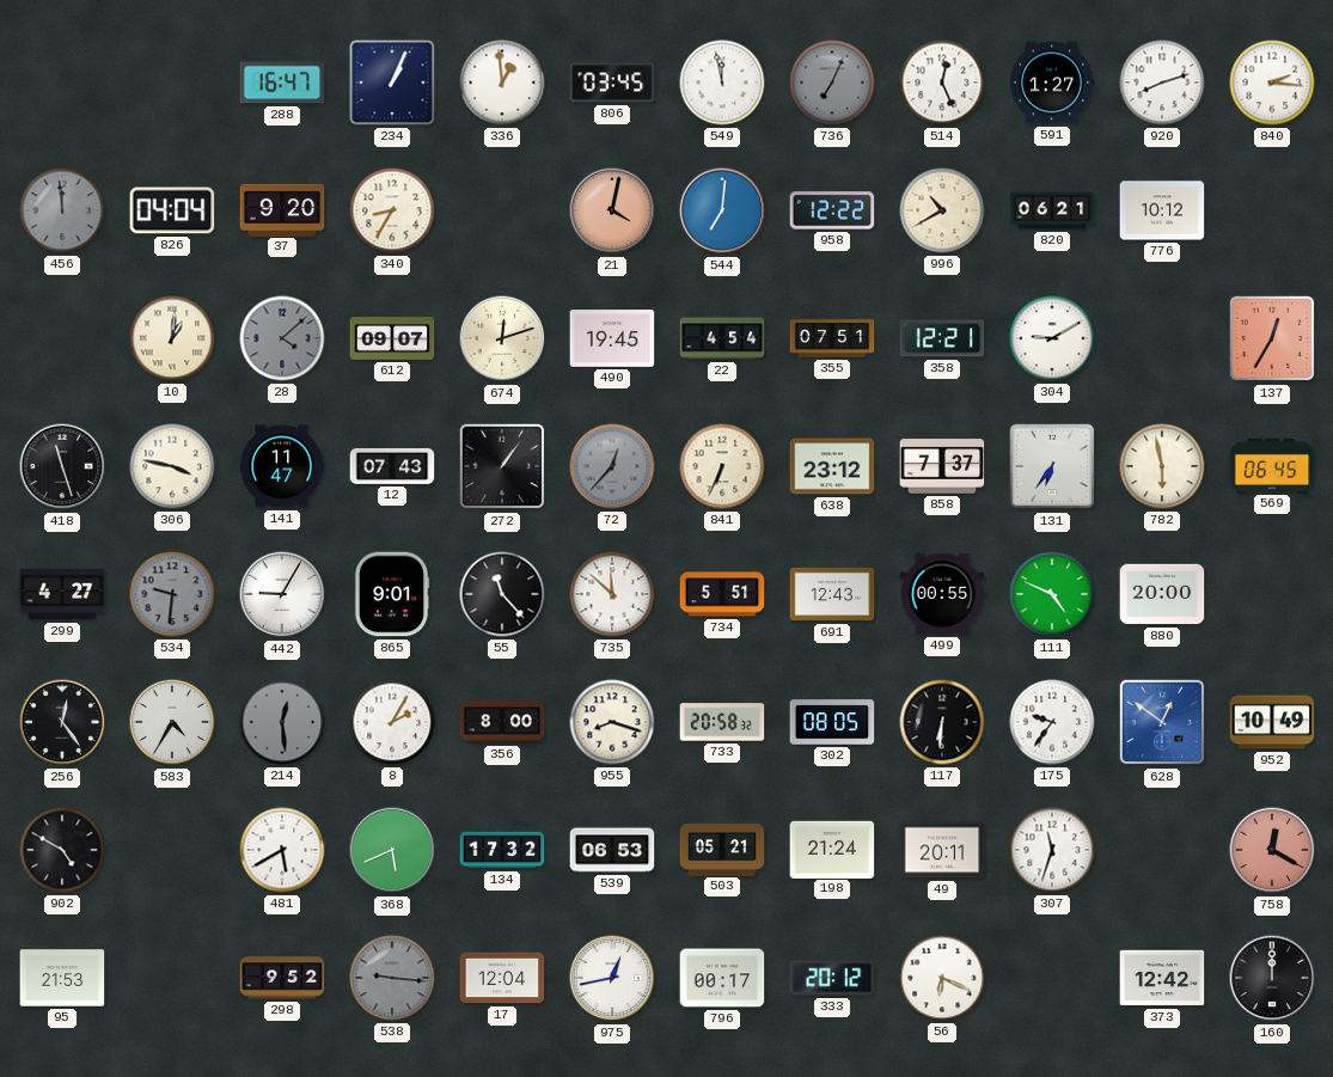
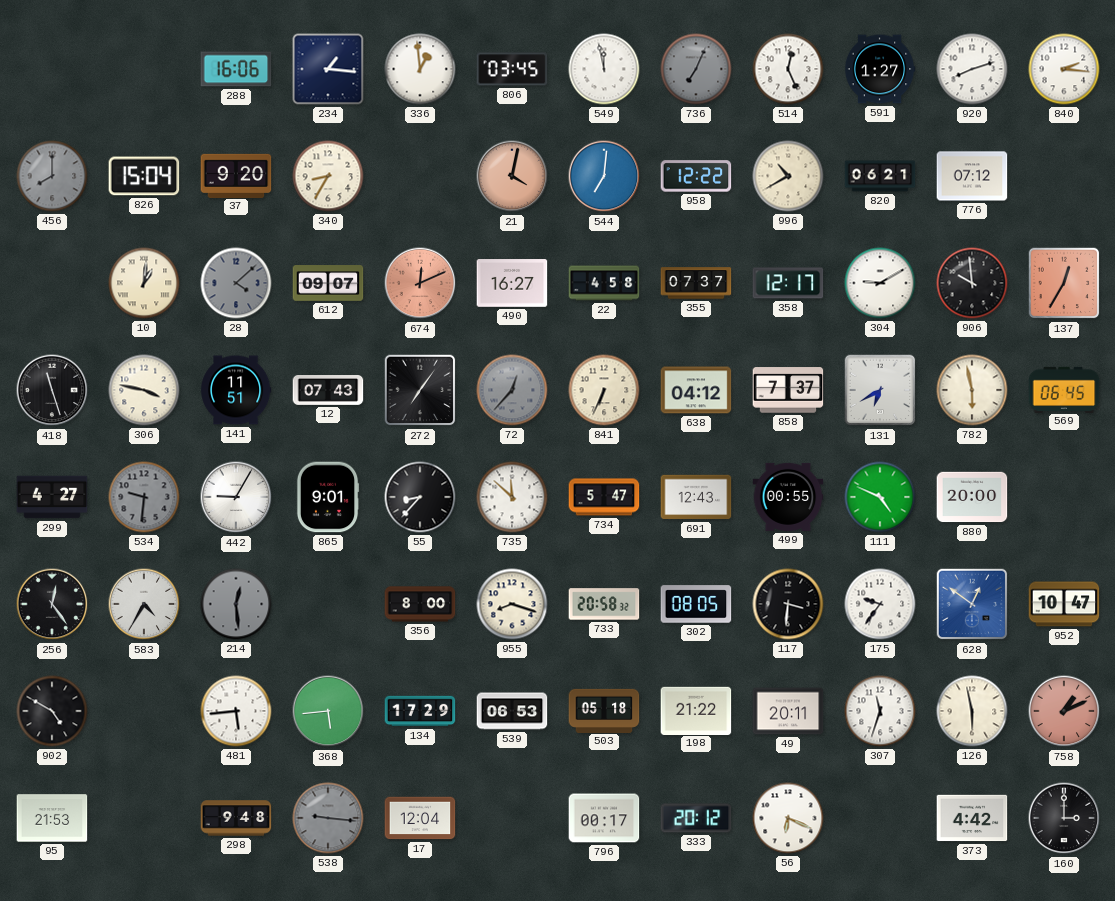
288: 16:47 -> 16:06
234: 1:04 -> 1:16
456: 11:59 -> 8:00
826: 04:04 -> 15:04
776: 10:12 -> 07:12
674: 12:12 -> 12:11
674 dial: cream -> salmon
490: 19:45 -> 16:27
22: 4:54 -> 4:58
355: 07:51 -> 07:37
358: 12:21 -> 12:17
906: none -> 9:59
141: 11:47 -> 11:51
272: 1:06 -> 7:06
638: 23:12 -> 04:12
131: 6:36 -> 6:40
55: 11:23 -> 8:37
734: 5:51 -> 5:47
8: 2:05 -> none
117: 6:31 -> 3:31
952: 10:49 -> 10:47
481: 5:40 -> 5:44
368: 5:41 -> 5:44
134: 17:32 -> 17:29
503: 05:21 -> 05:18
198: 21:24 -> 21:22
126: none -> 5:58
758: 12:20 -> 1:11
298: 9:52 -> 9:48
975: 12:43 -> none
373: 12:42 -> 4:42
160: 12:00 -> 3:00
